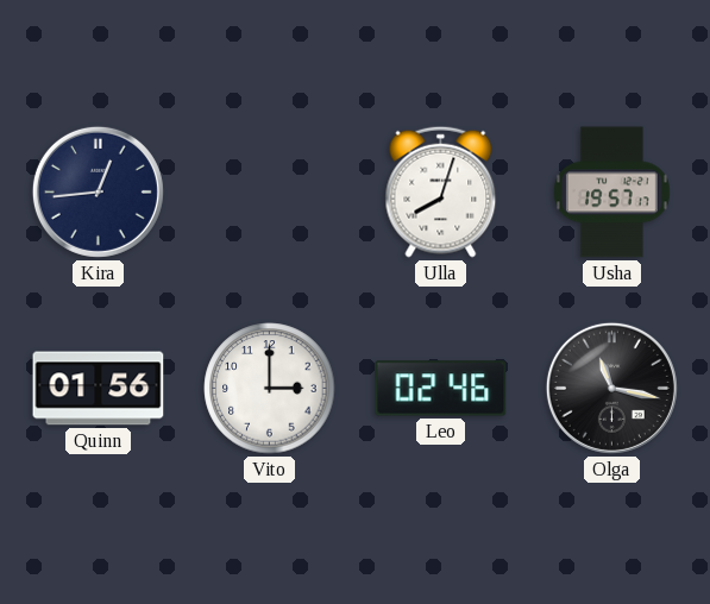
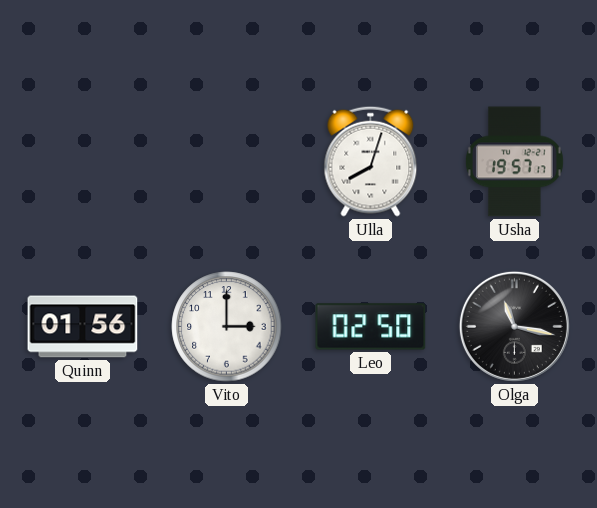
Kira: 12:44 -> none
Leo: 02:46 -> 02:50
